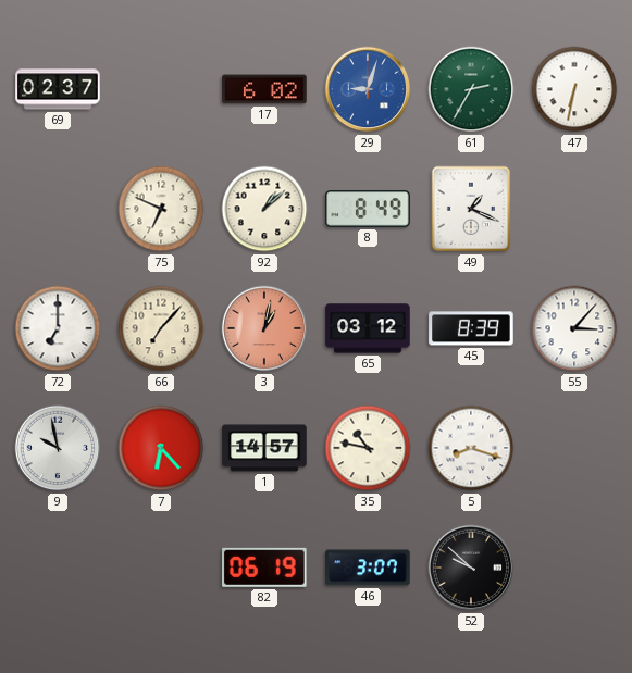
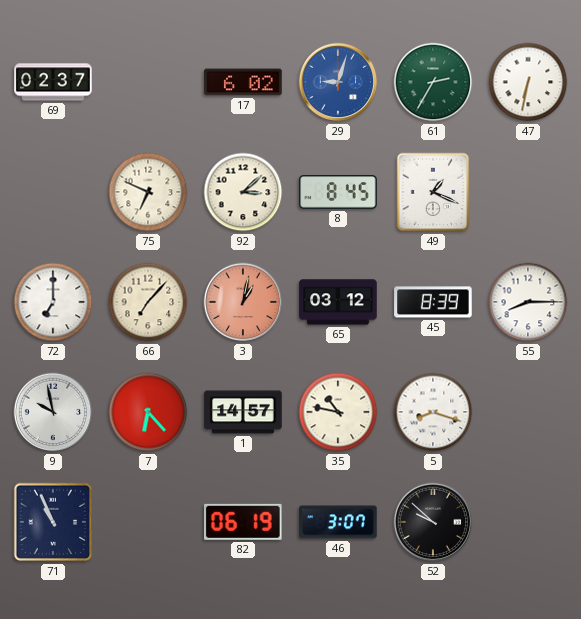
92: 1:08 -> 3:08
8: 8:49 -> 8:45
55: 3:07 -> 8:15
71: none -> 10:56
